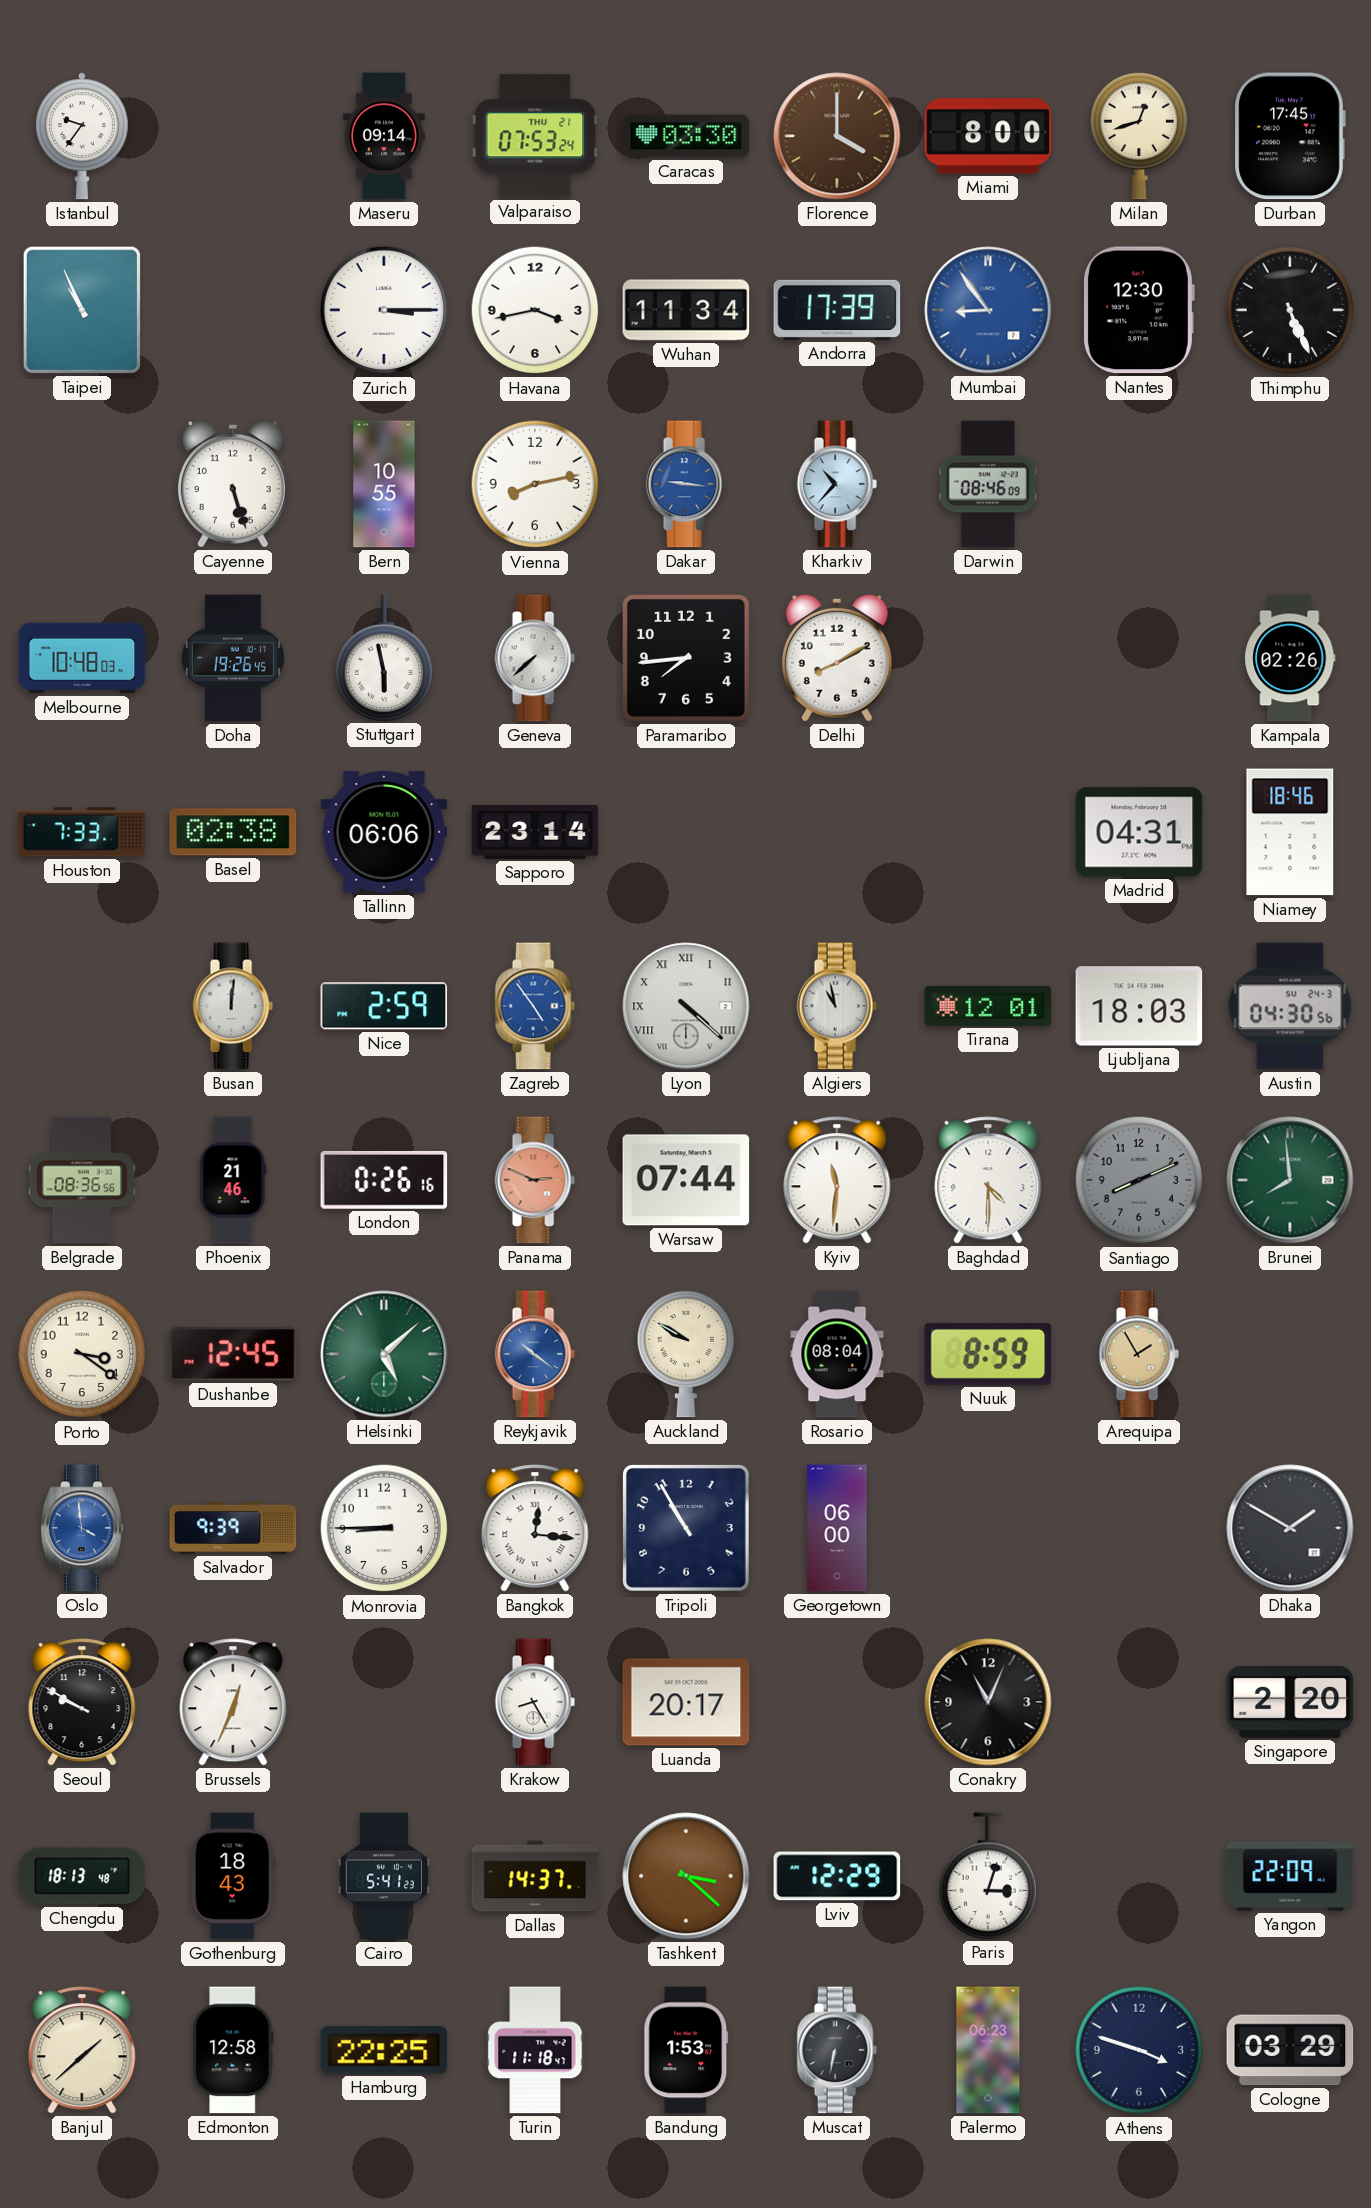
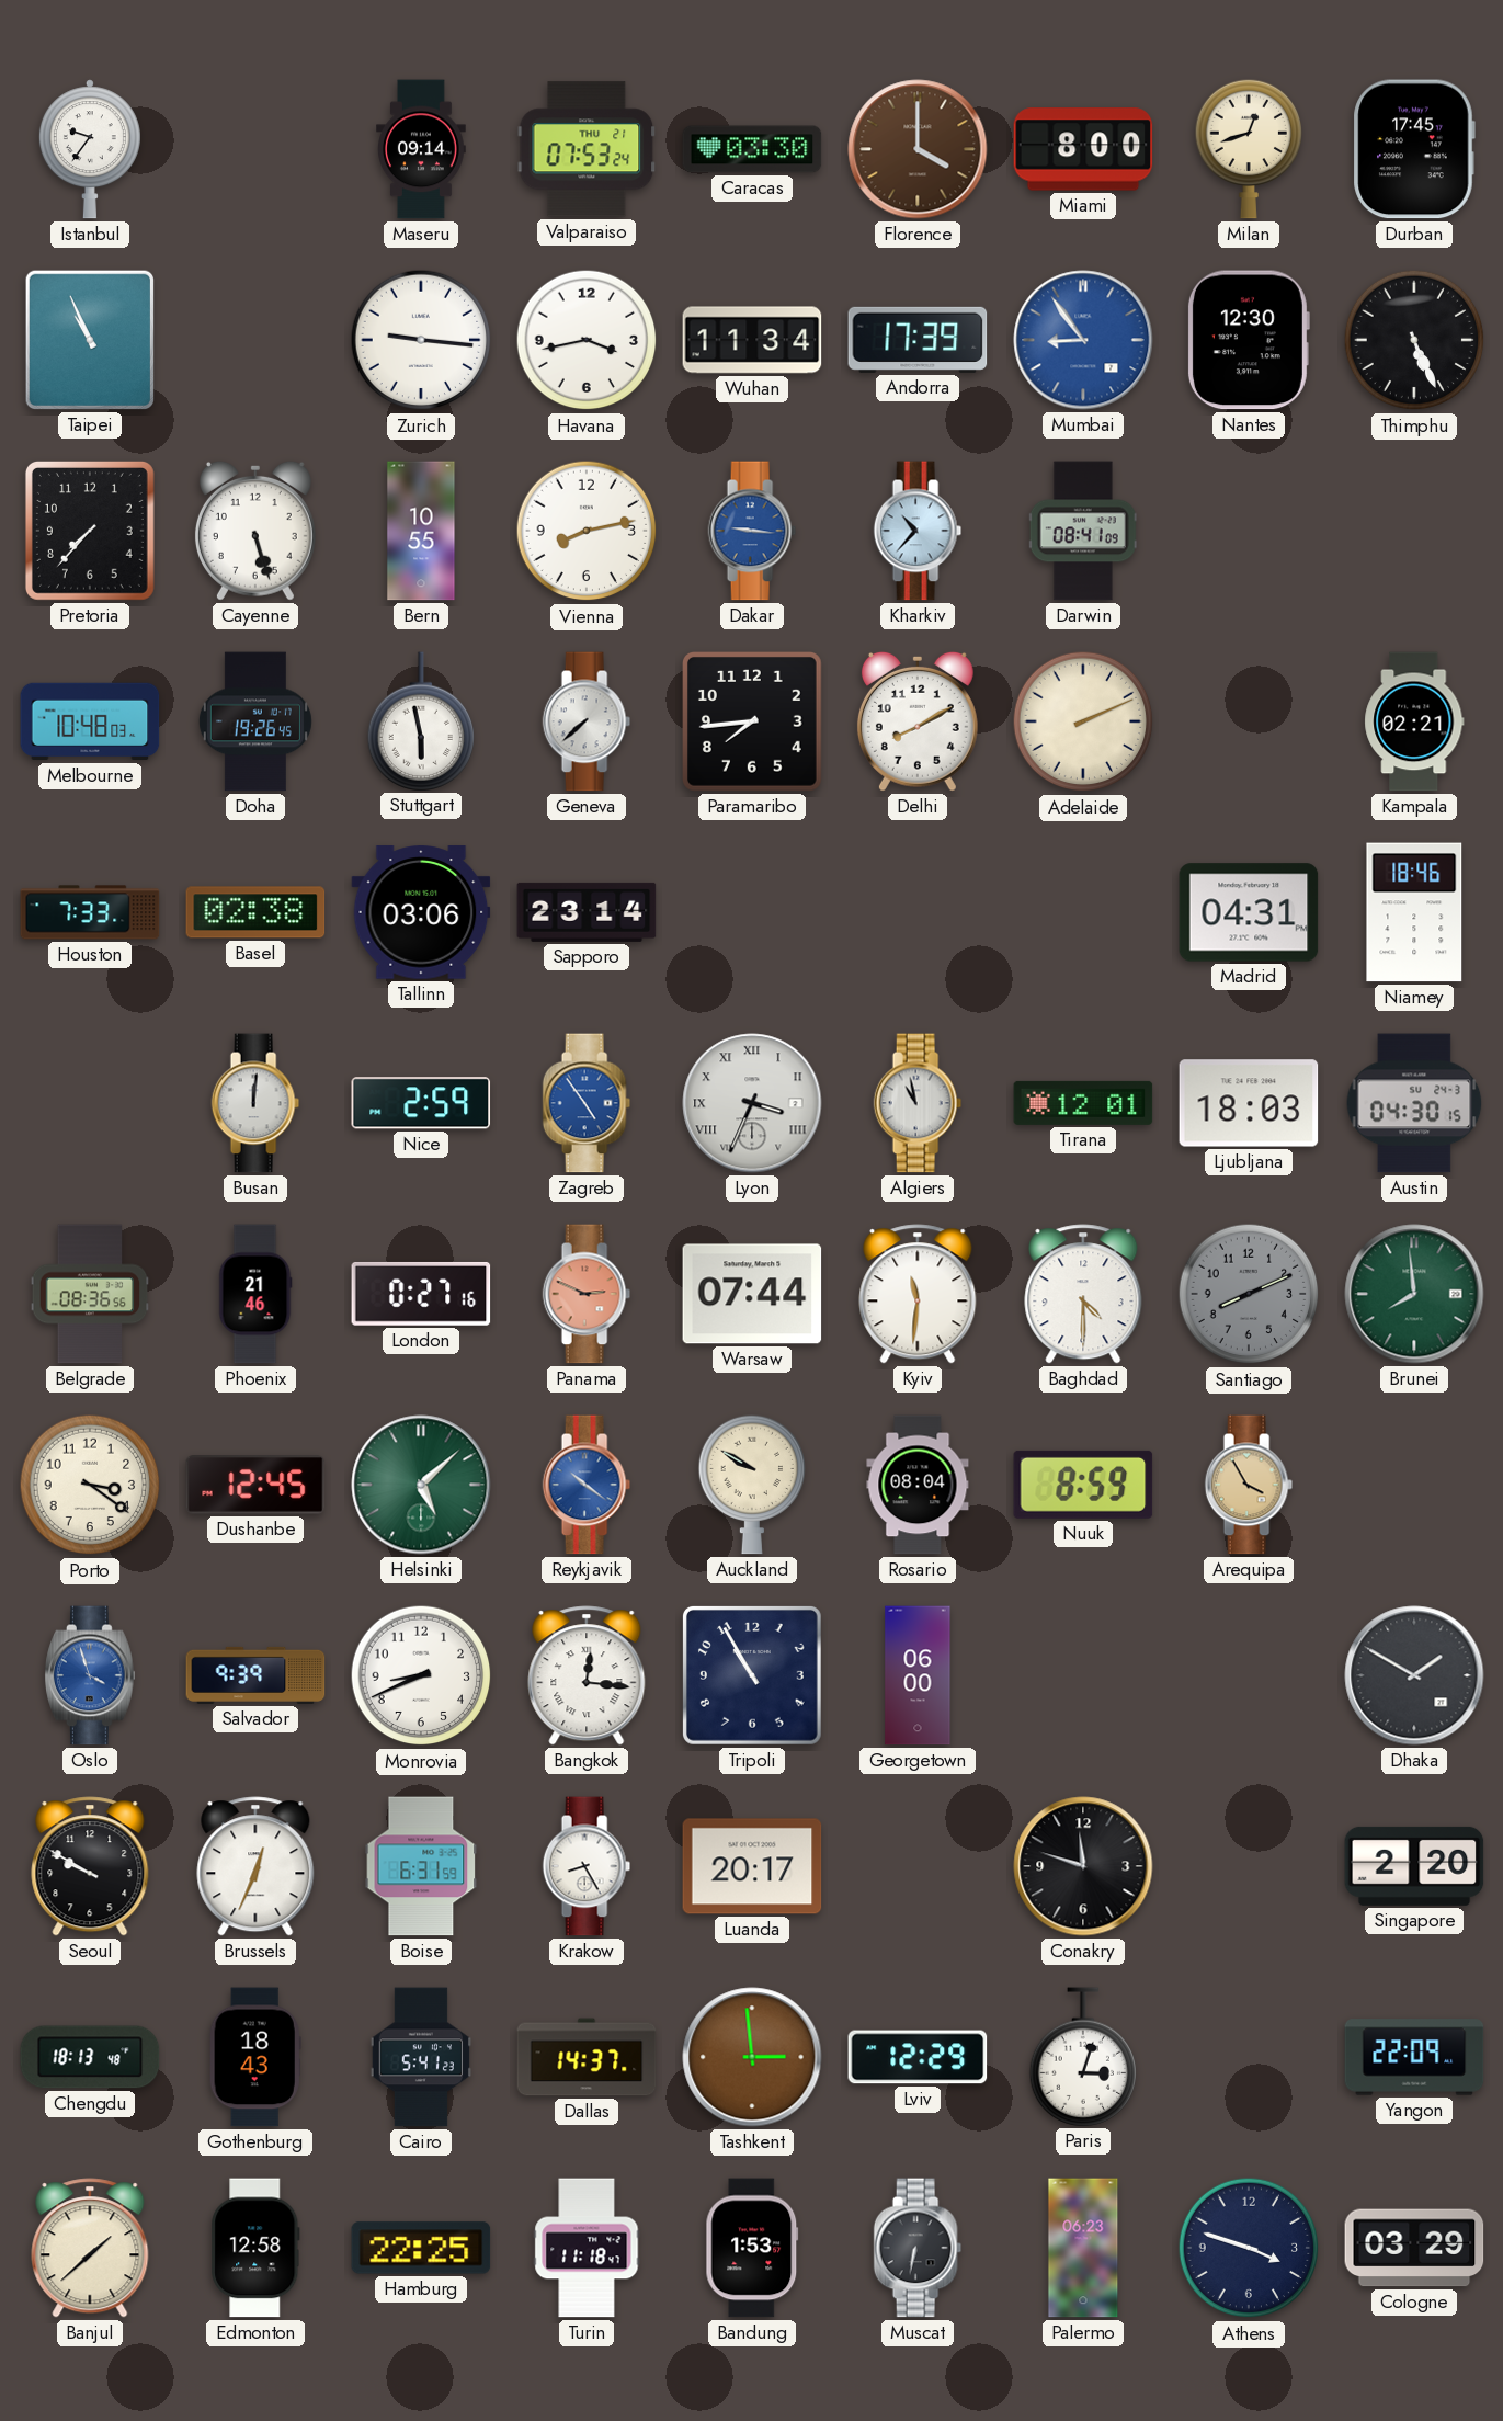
Zurich: 3:15 -> 9:16
Pretoria: none -> 7:37
Darwin: 08:46 -> 08:41
Adelaide: none -> 2:11
Kampala: 02:26 -> 02:21
Tallinn: 06:06 -> 03:06
Lyon: 4:22 -> 3:34
Austin: 04:30:56 -> 04:30:15
London: 0:26 -> 0:27
Arequipa: 1:55 -> 3:55
Oslo: 3:59 -> 3:57
Monrovia: 8:45 -> 8:41
Boise: none -> 6:31
Conakry: 11:04 -> 11:48
Tashkent: 3:22 -> 2:59
